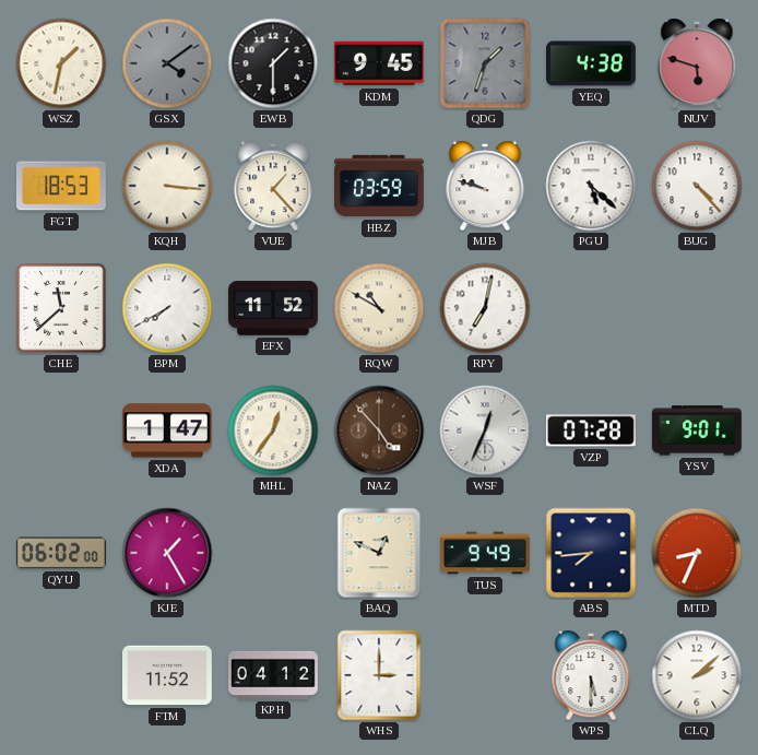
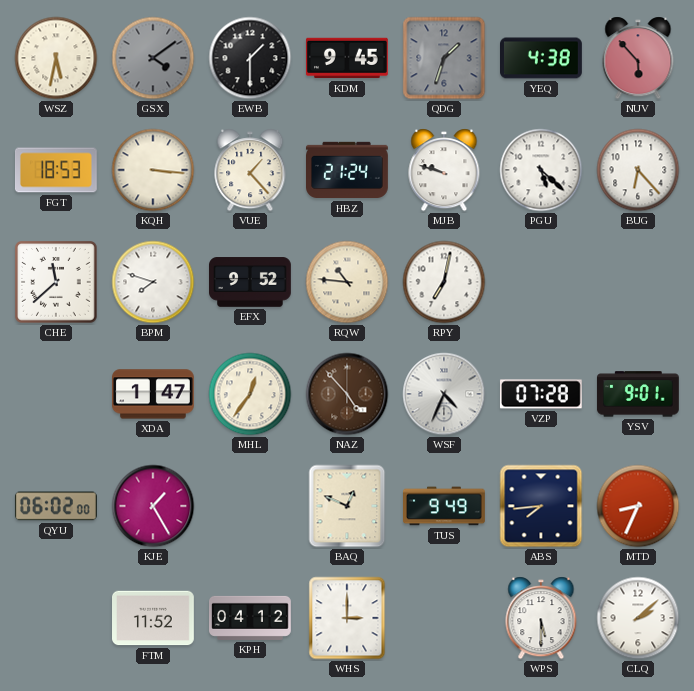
WSZ: 1:32 -> 5:32
NUV: 5:48 -> 5:53
HBZ: 03:59 -> 21:24
BUG: 4:23 -> 6:23
BPM: 7:40 -> 7:48
EFX: 11:52 -> 9:52
RQW: 10:50 -> 10:46
WSF: 12:34 -> 4:34
